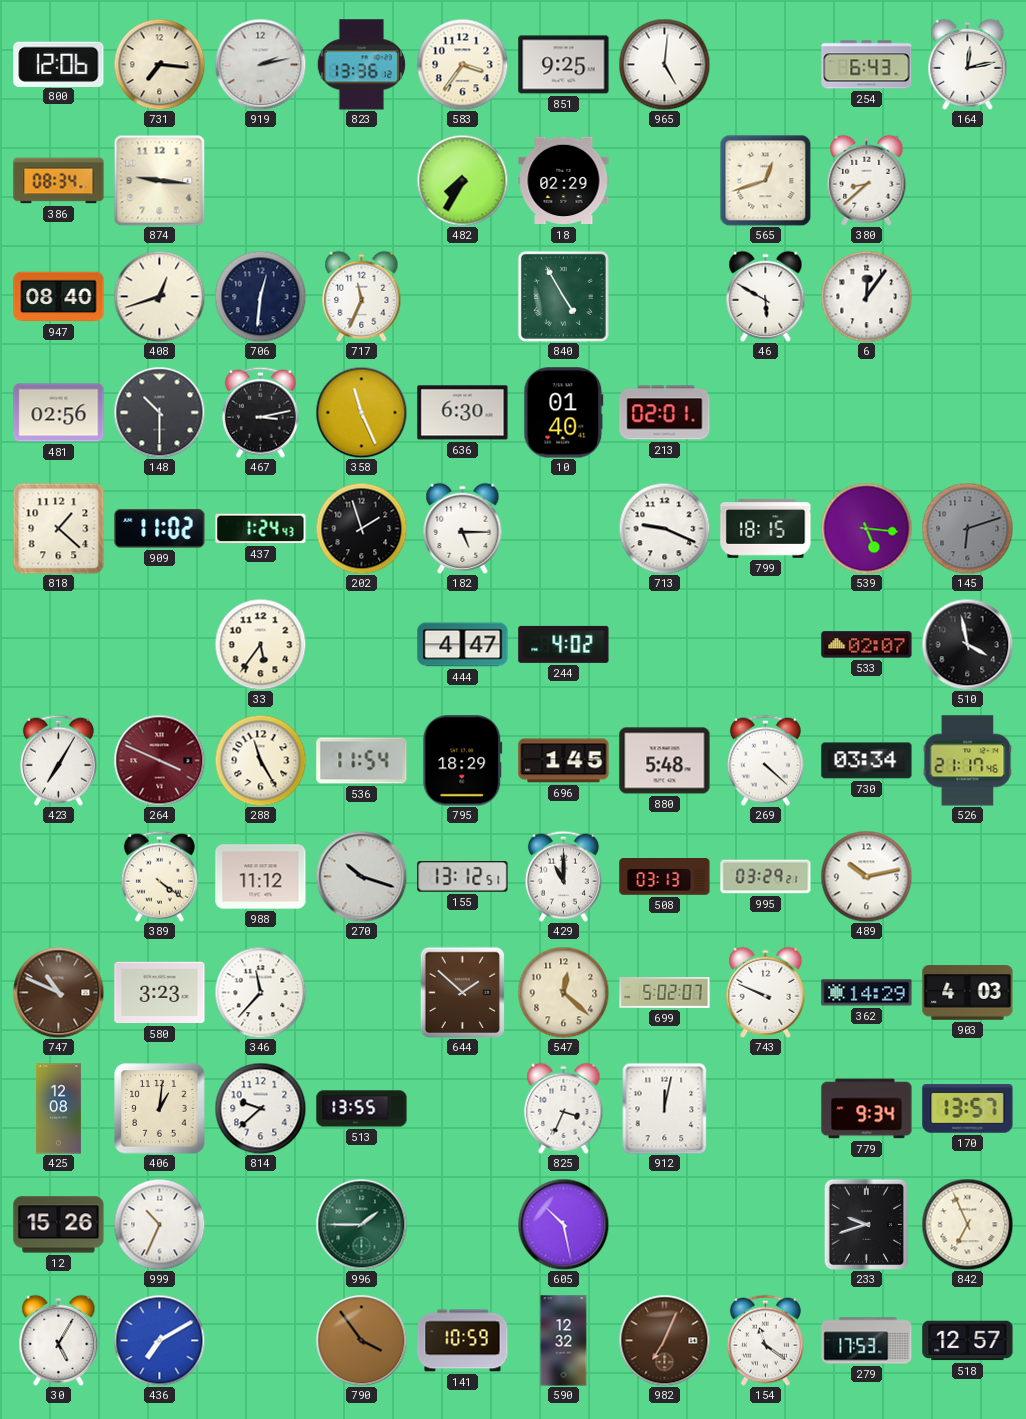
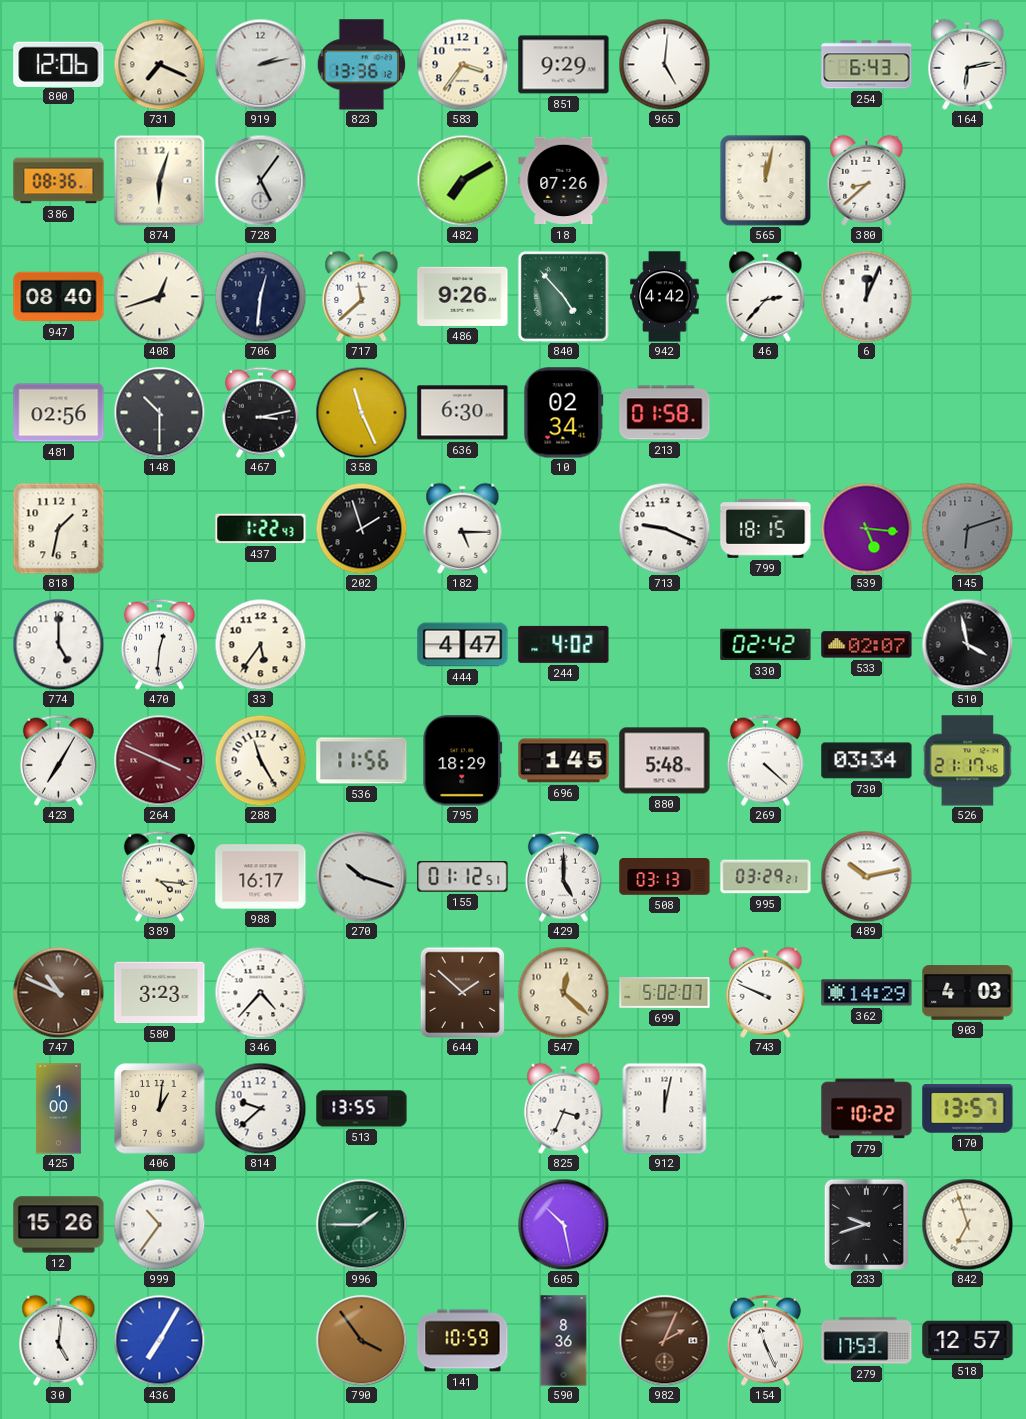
731: 7:16 -> 7:19
851: 9:25 -> 9:29
164: 12:13 -> 6:13
386: 08:34 -> 08:36
874: 9:16 -> 6:03
728: none -> 5:06
482: 7:35 -> 7:10
18: 02:29 -> 07:26
565: 12:42 -> 12:02
717: 11:34 -> 11:38
486: none -> 9:26
840: 4:55 -> 4:53
942: none -> 4:42
46: 5:50 -> 2:37
6: 12:06 -> 12:04
10: 01:40 -> 02:34
213: 02:01 -> 01:58
818: 1:22 -> 1:32
909: 11:02 -> none
437: 1:24 -> 1:22
774: none -> 5:00
470: none -> 12:31
330: none -> 02:42
536: 11:54 -> 11:56
389: 4:21 -> 4:16
988: 11:12 -> 16:17
155: 13:12 -> 01:12
429: 11:00 -> 5:00
346: 11:37 -> 4:37
425: 12:08 -> 1:00
779: 9:34 -> 10:22
999: 10:34 -> 10:36
842: 6:56 -> 6:57
30: 5:05 -> 5:01
436: 7:10 -> 7:05
590: 12:32 -> 8:36
982: 7:04 -> 2:04
154: 11:21 -> 11:26
